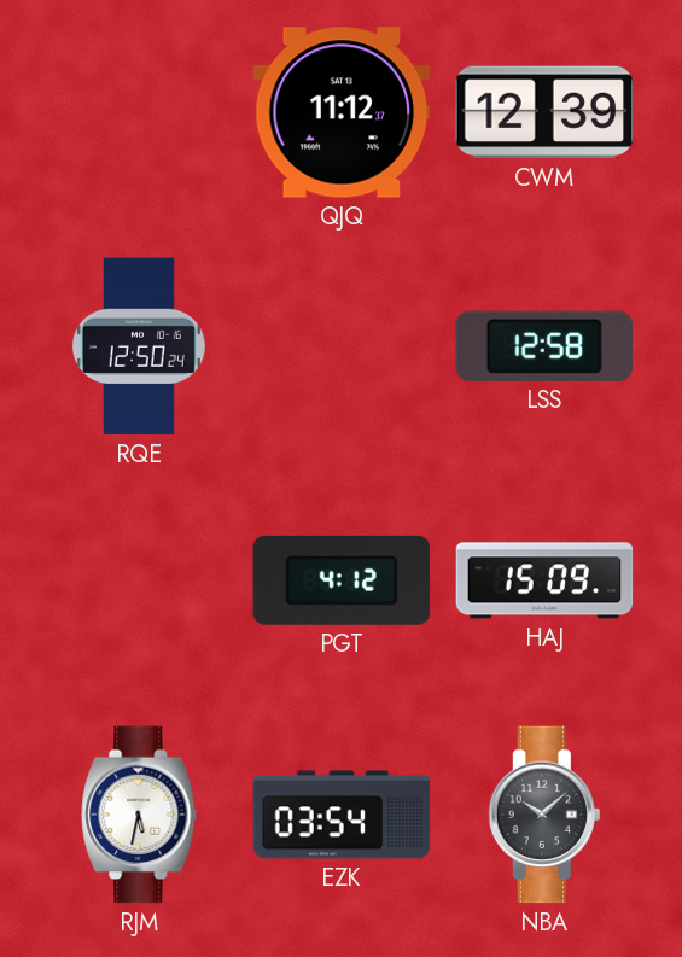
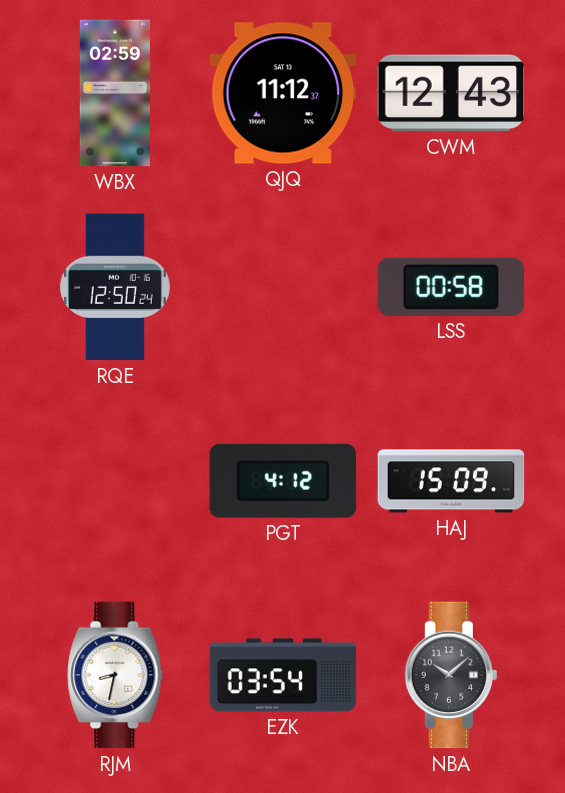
WBX: none -> 02:59
CWM: 12:39 -> 12:43
LSS: 12:58 -> 00:58
RJM: 5:32 -> 8:32
